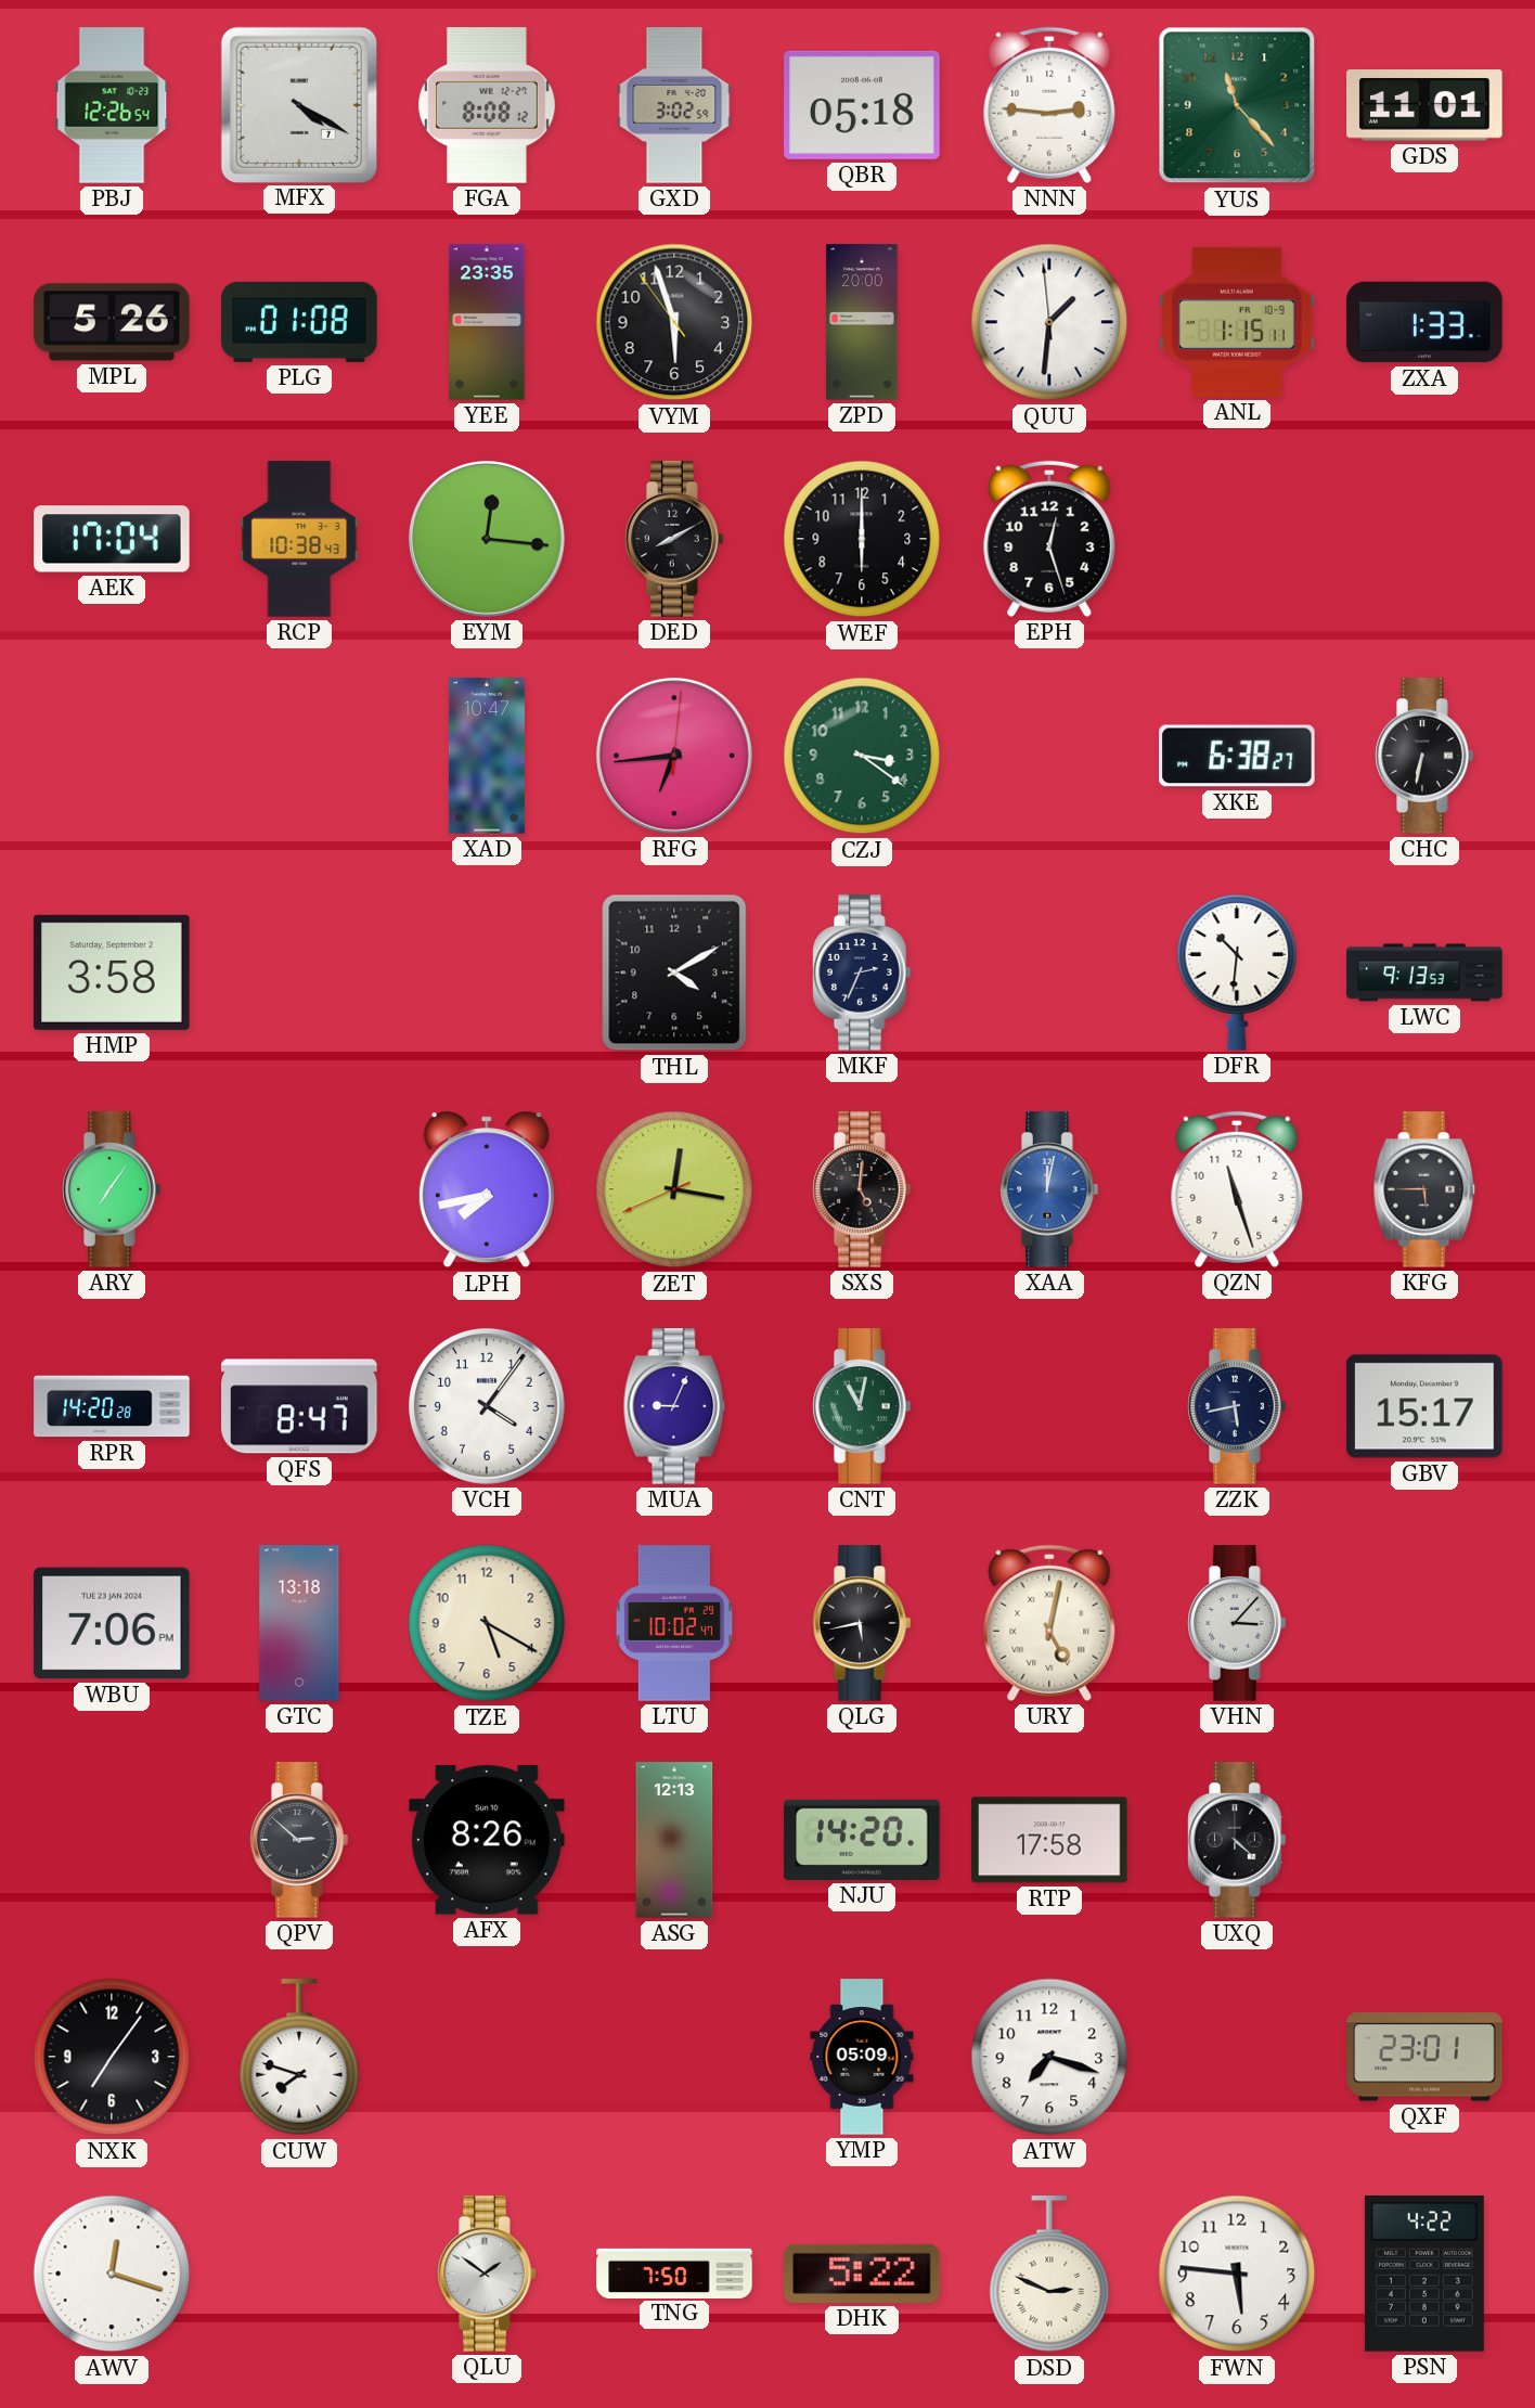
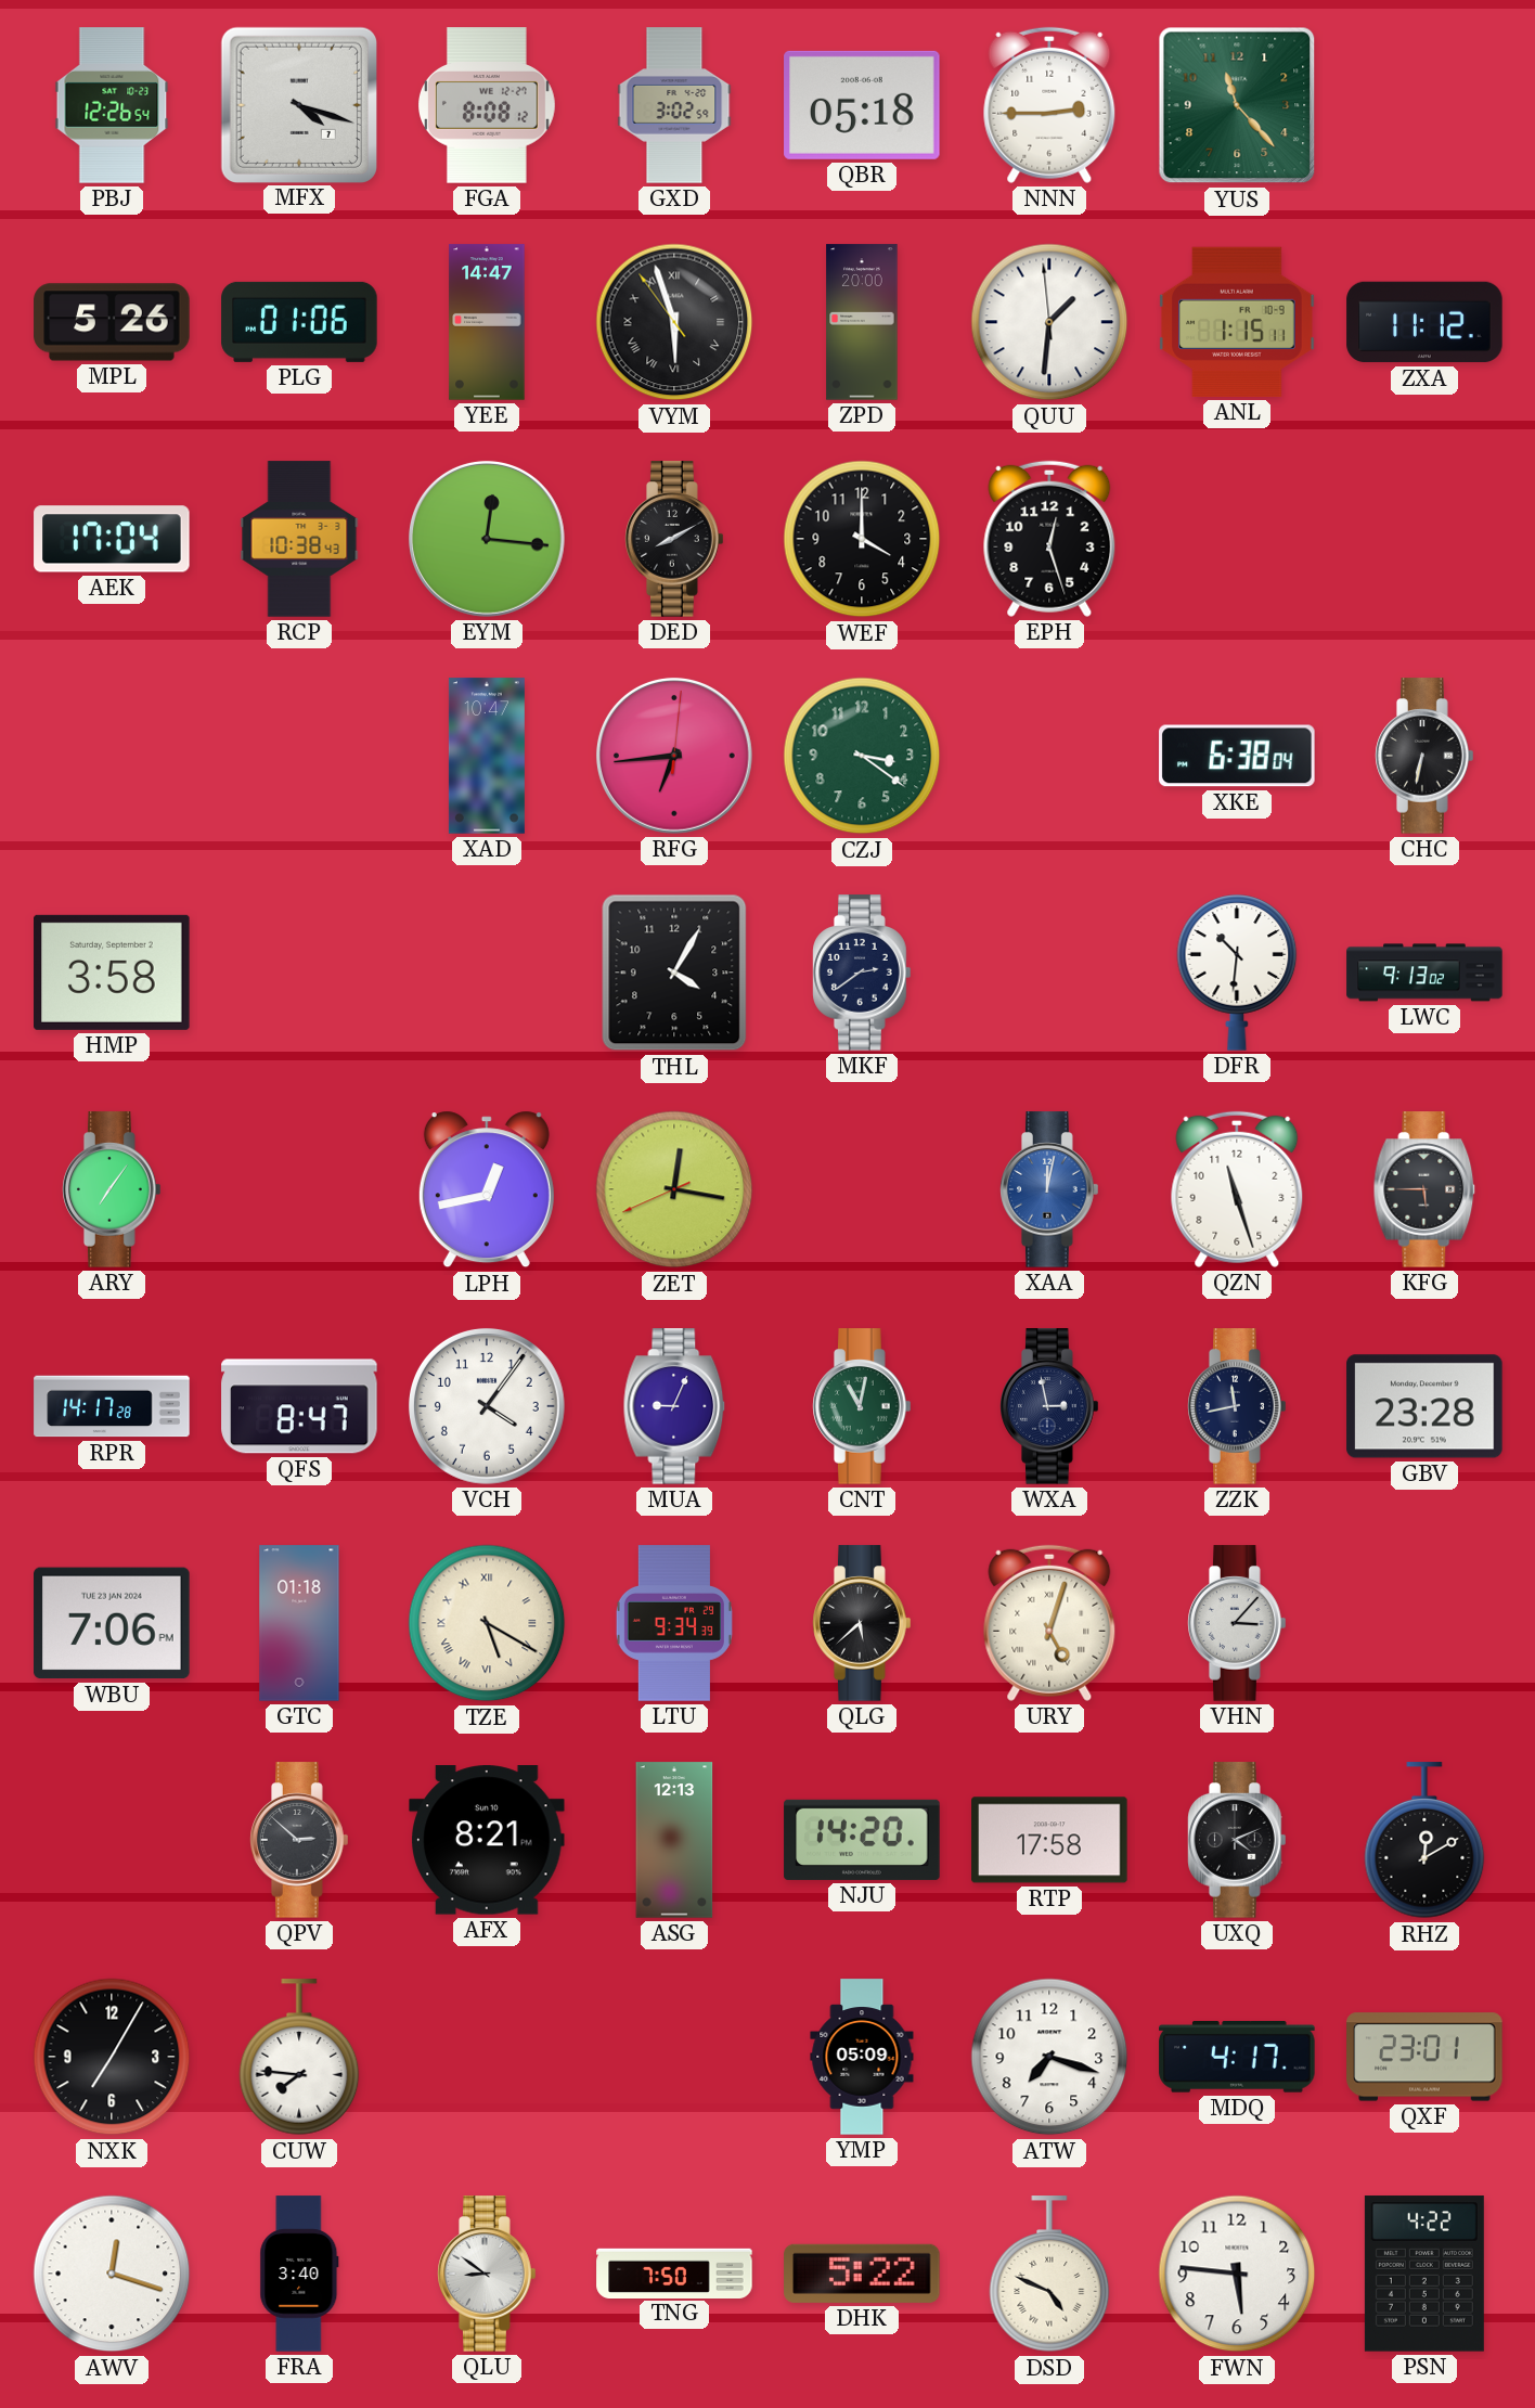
MFX: 4:20 -> 4:18
NNN: 2:46 -> 2:45
GDS: 11:01 -> none
PLG: 01:08 -> 01:06
YEE: 23:35 -> 14:47
VYM numerals: Arabic -> Roman
ZXA: 1:33 -> 11:12
WEF: 6:00 -> 4:00
XKE: 6:38:27 -> 6:38:04
THL: 4:10 -> 4:05
MKF: 2:34 -> 2:39
LWC: 9:13:53 -> 9:13:02
LPH: 7:43 -> 12:43
SXS: 5:01 -> none
RPR: 14:20 -> 14:17
WXA: none -> 2:58
ZZK: 5:43 -> 11:43
GBV: 15:17 -> 23:28
GTC: 13:18 -> 01:18
TZE numerals: Arabic -> Roman
LTU: 10:02 -> 9:34
QLG: 5:43 -> 5:38
URY: 5:02 -> 5:03
AFX: 8:26 -> 8:21
UXQ: 4:22 -> 4:11
RHZ: none -> 12:10
NXK: 7:06 -> 7:05
CUW: 7:48 -> 7:46
MDQ: none -> 4:17
FRA: none -> 3:40
QLU: 1:51 -> 8:51
DSD: 2:49 -> 4:49
